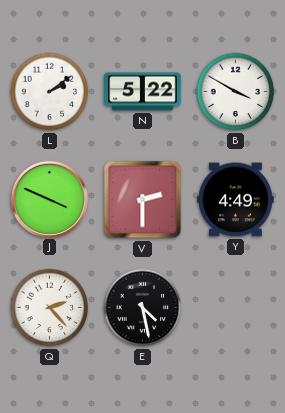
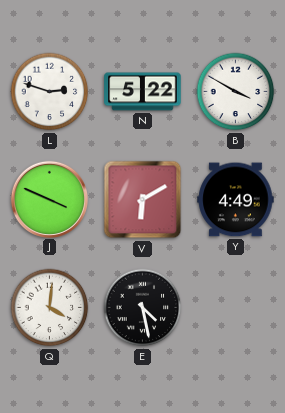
L: 2:09 -> 2:48
V: 2:30 -> 6:10
Q: 2:23 -> 4:01
